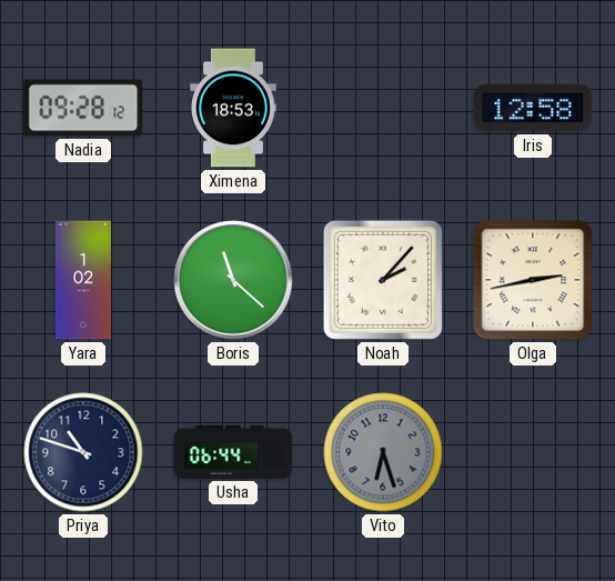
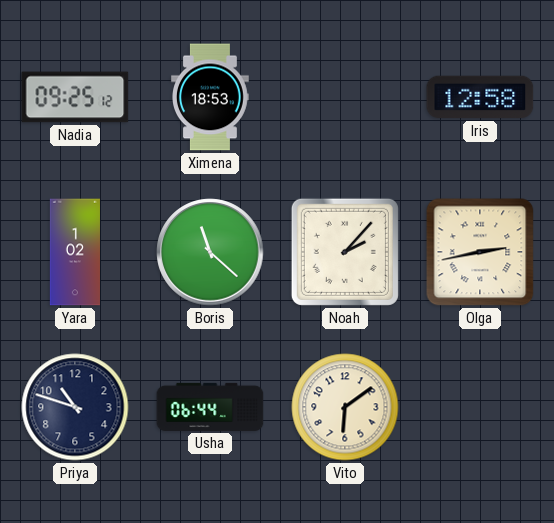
Nadia: 09:28 -> 09:25
Vito: 6:27 -> 6:09
Vito dial: grey -> cream
